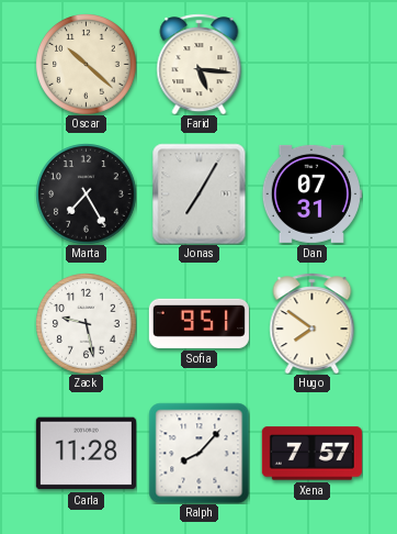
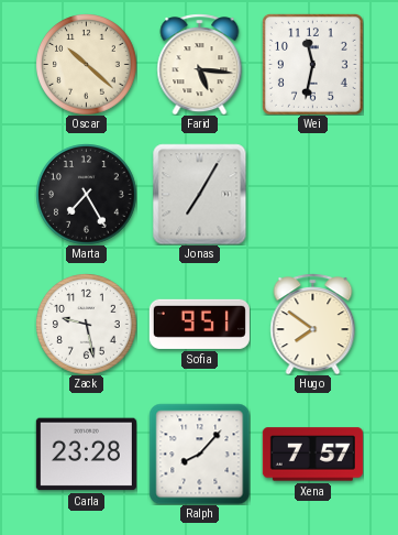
Wei: none -> 11:32
Dan: 07:31 -> none
Carla: 11:28 -> 23:28
